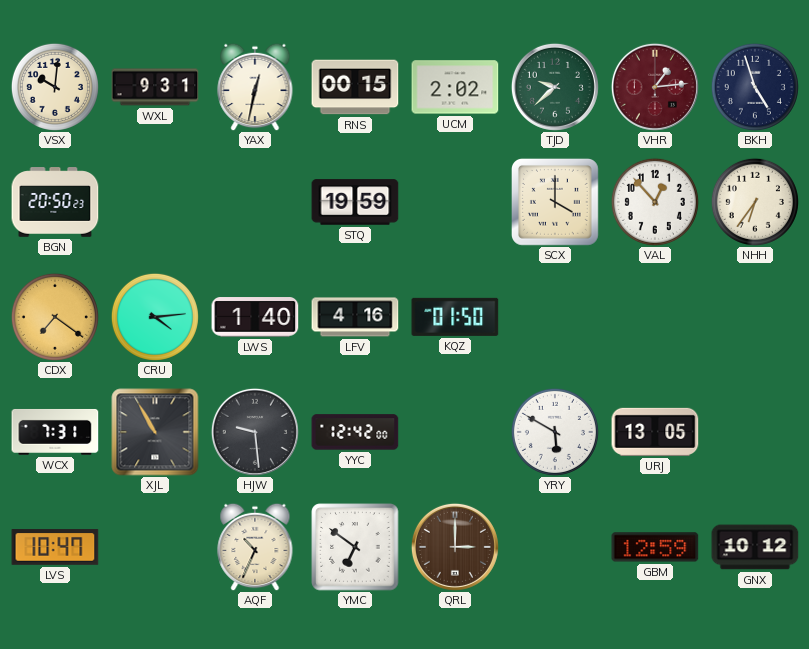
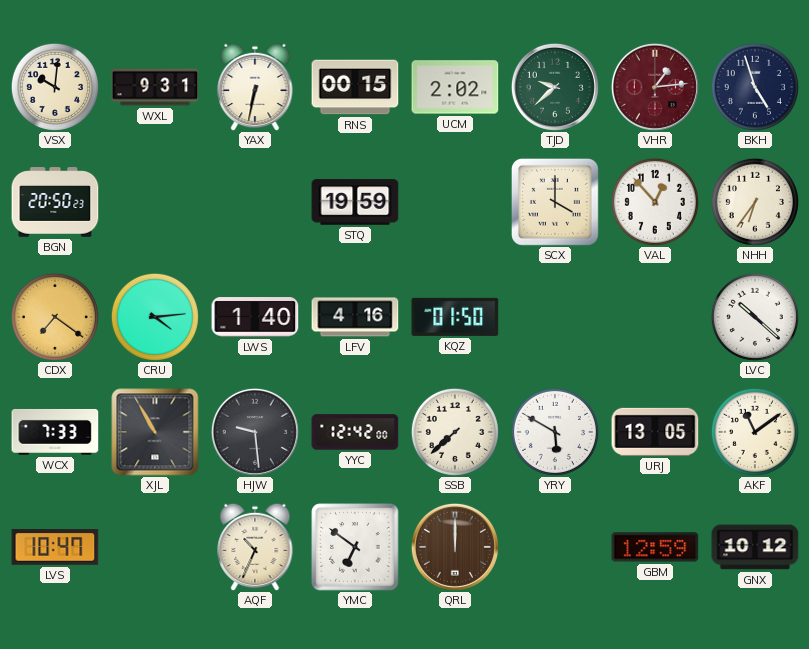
YAX: 12:32 -> 6:32
LVC: none -> 10:22
WCX: 7:31 -> 7:33
SSB: none -> 7:38
AKF: none -> 11:09
QRL: 3:00 -> 12:00
